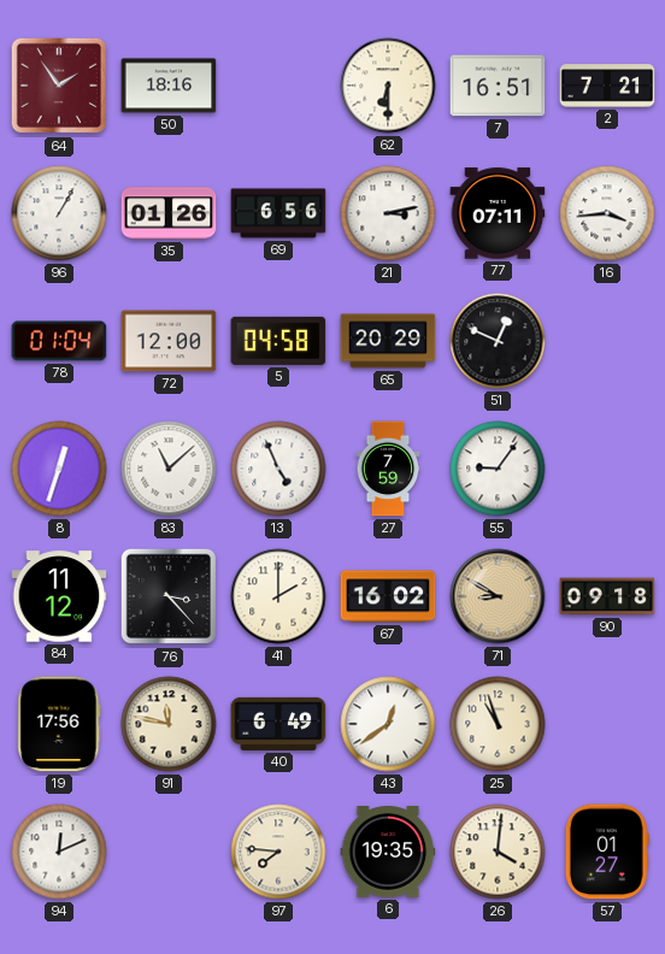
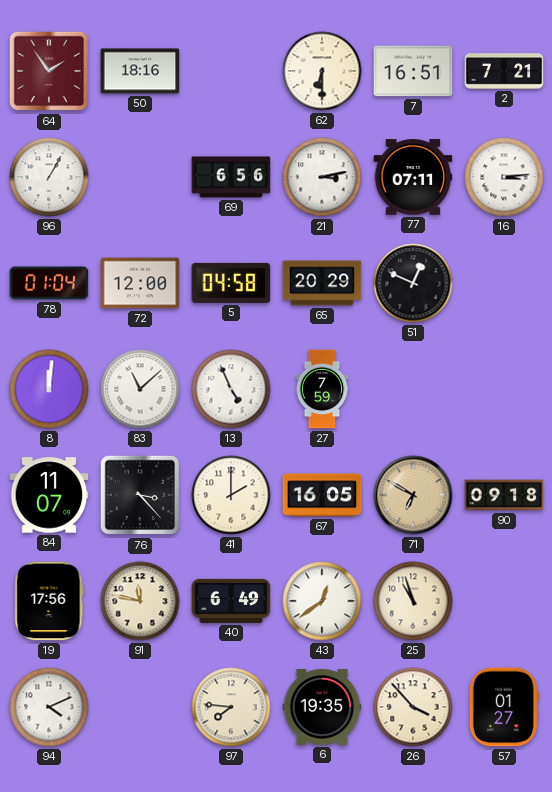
35: 01:26 -> none
16: 3:44 -> 3:14
8: 12:33 -> 12:01
55: 9:06 -> none
84: 11:12 -> 11:07
67: 16:02 -> 16:05
71: 8:50 -> 6:50
94: 12:11 -> 4:11
26: 4:01 -> 3:53
